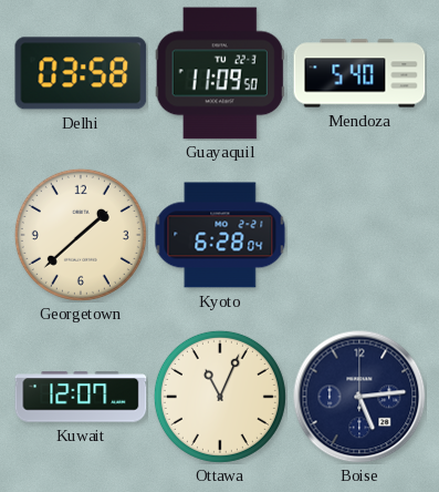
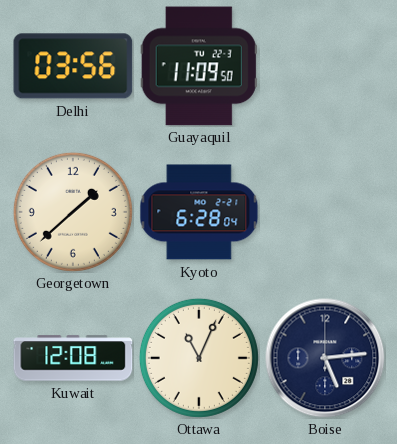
Delhi: 03:58 -> 03:56
Mendoza: 5:40 -> none
Kuwait: 12:07 -> 12:08
